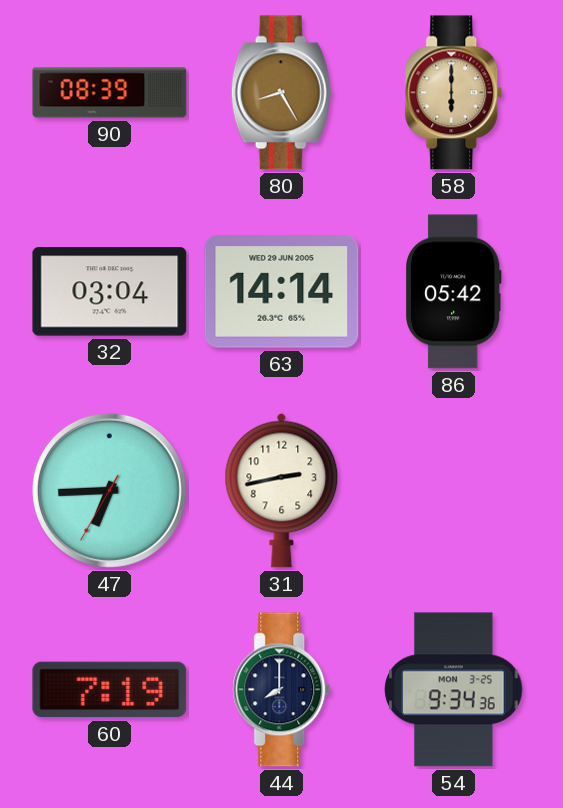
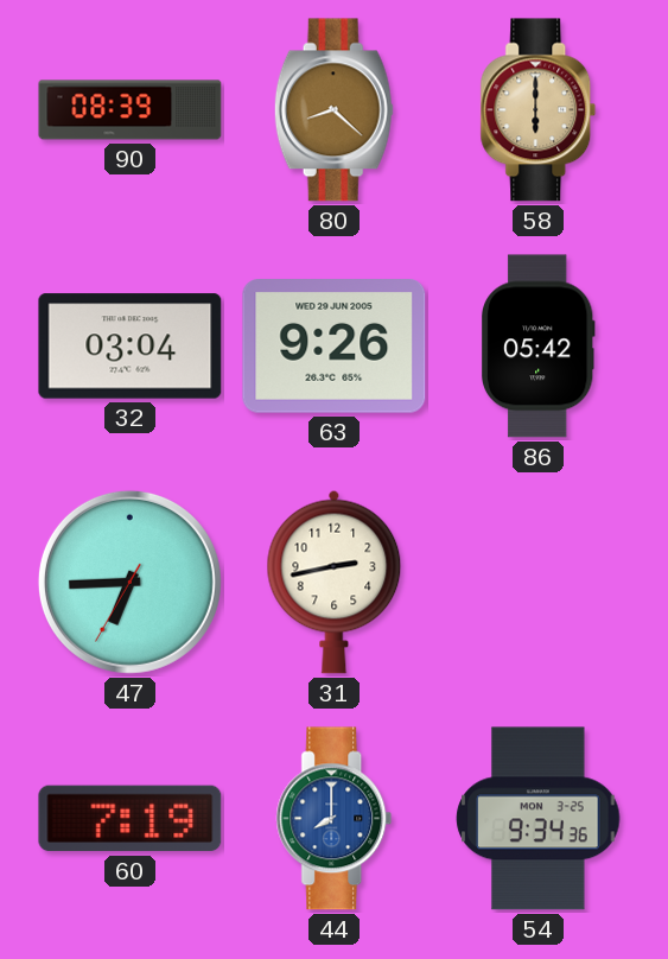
80: 8:25 -> 8:22
63: 14:14 -> 9:26
44 dial: navy -> blue
